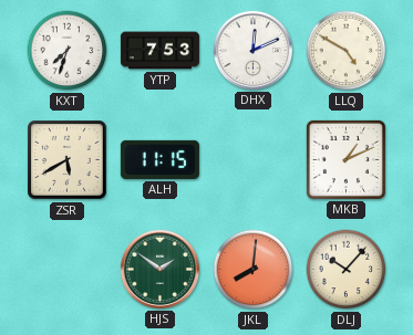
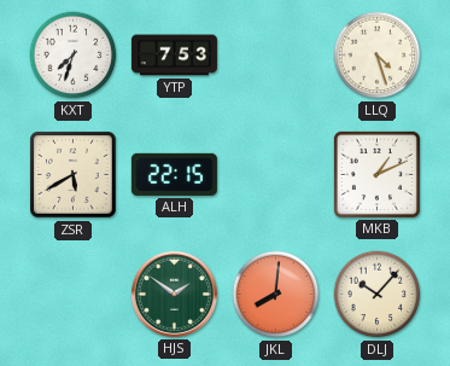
DHX: 12:11 -> none
LLQ: 4:50 -> 4:27
ALH: 11:15 -> 22:15
